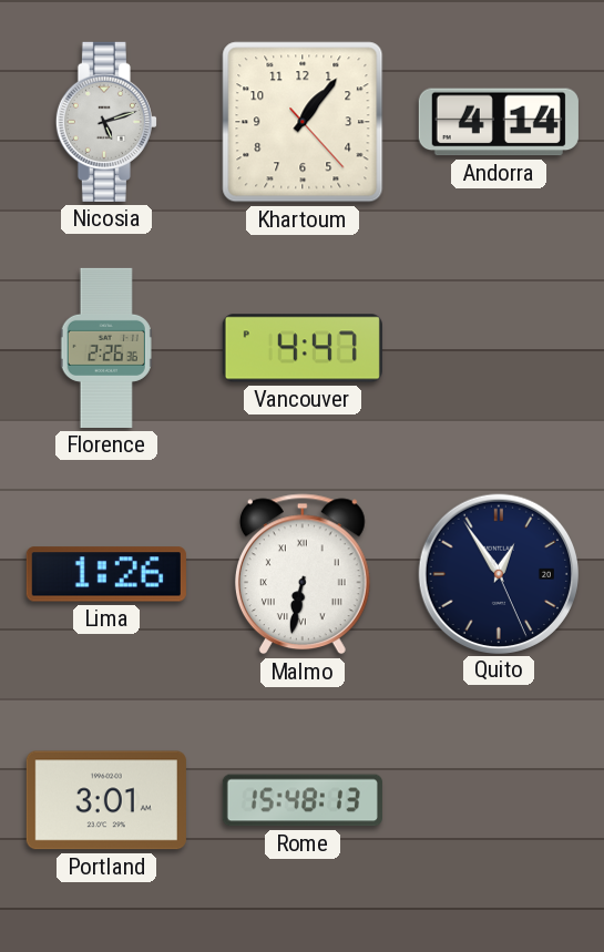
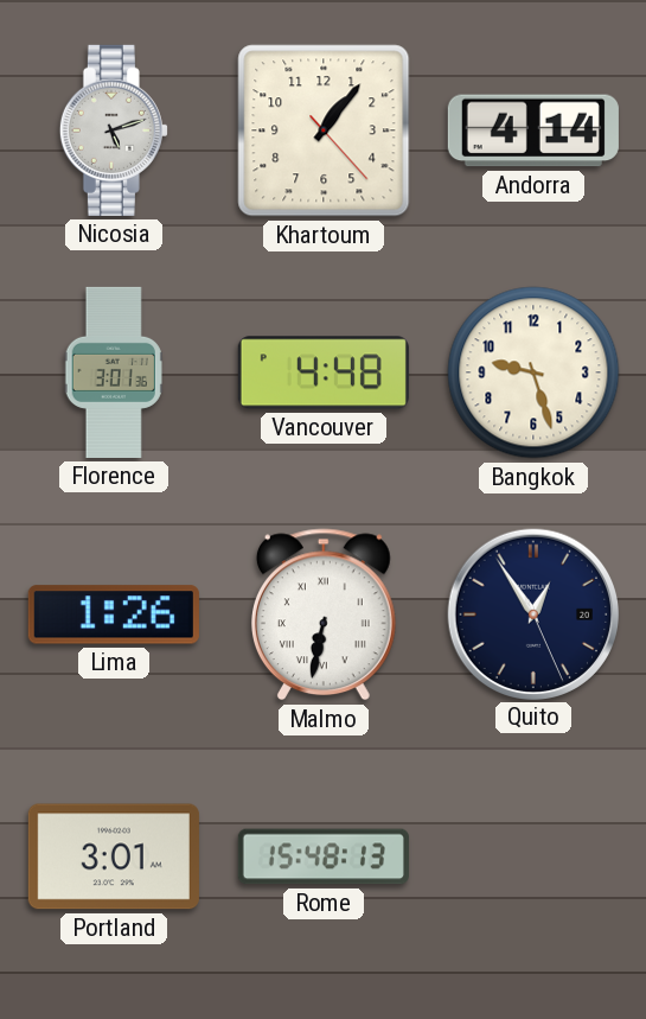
Florence: 2:26 -> 3:01
Vancouver: 4:47 -> 4:48
Bangkok: none -> 9:27
